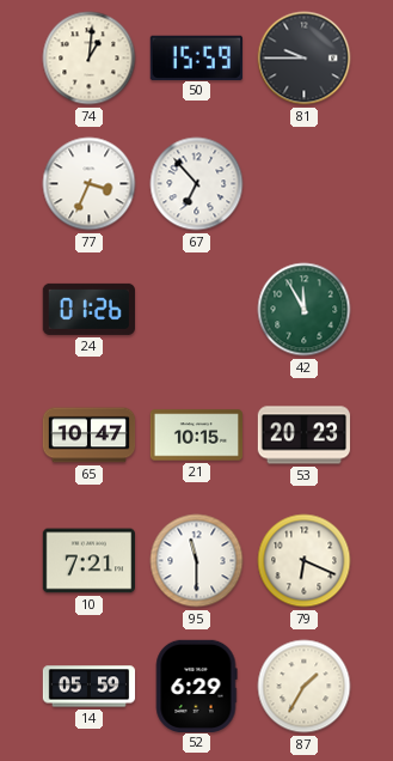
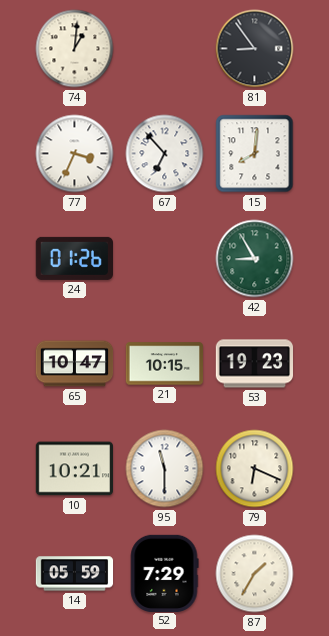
50: 15:59 -> none
81: 9:45 -> 8:54
15: none -> 8:01
42: 11:55 -> 8:55
53: 20:23 -> 19:23
10: 7:21 -> 10:21
52: 6:29 -> 7:29
